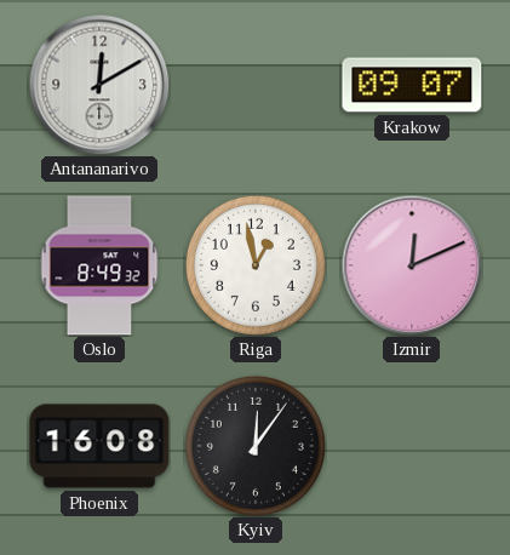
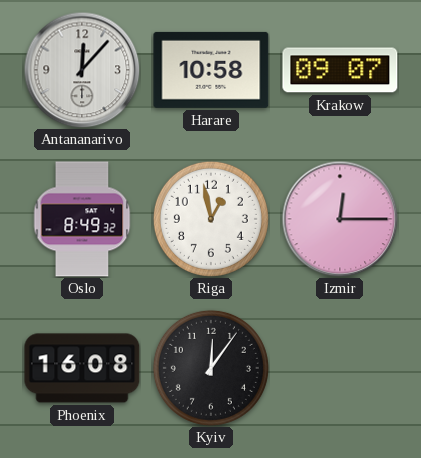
Antananarivo: 12:10 -> 12:07
Harare: none -> 10:58
Izmir: 12:11 -> 12:15
